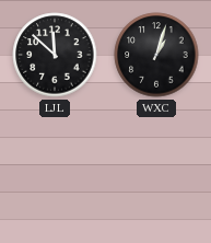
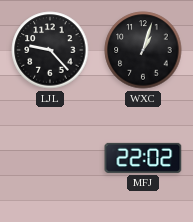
LJL: 11:52 -> 9:23
MFJ: none -> 22:02
